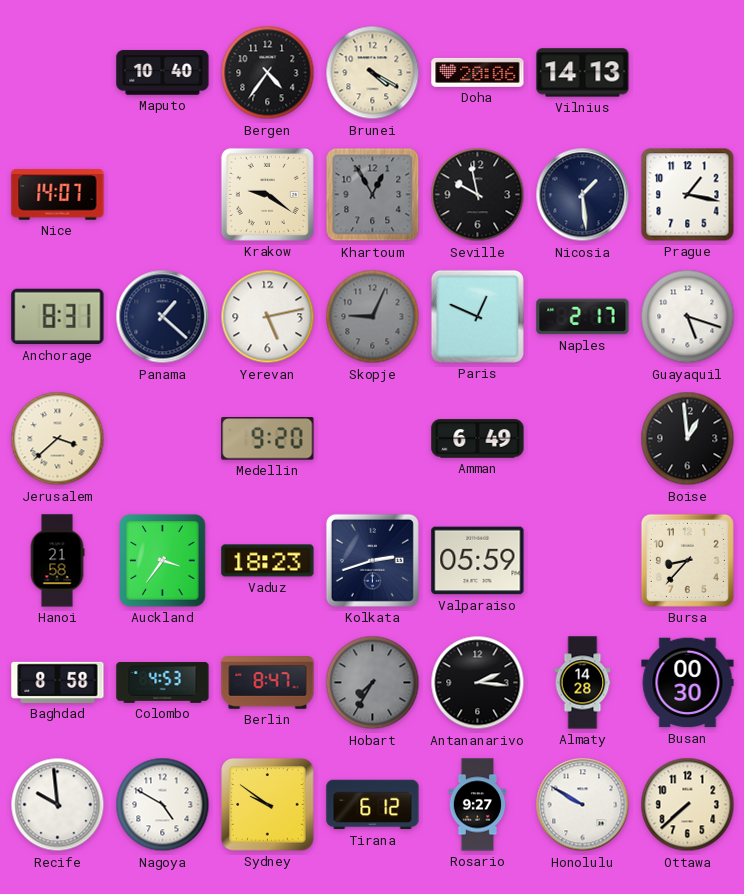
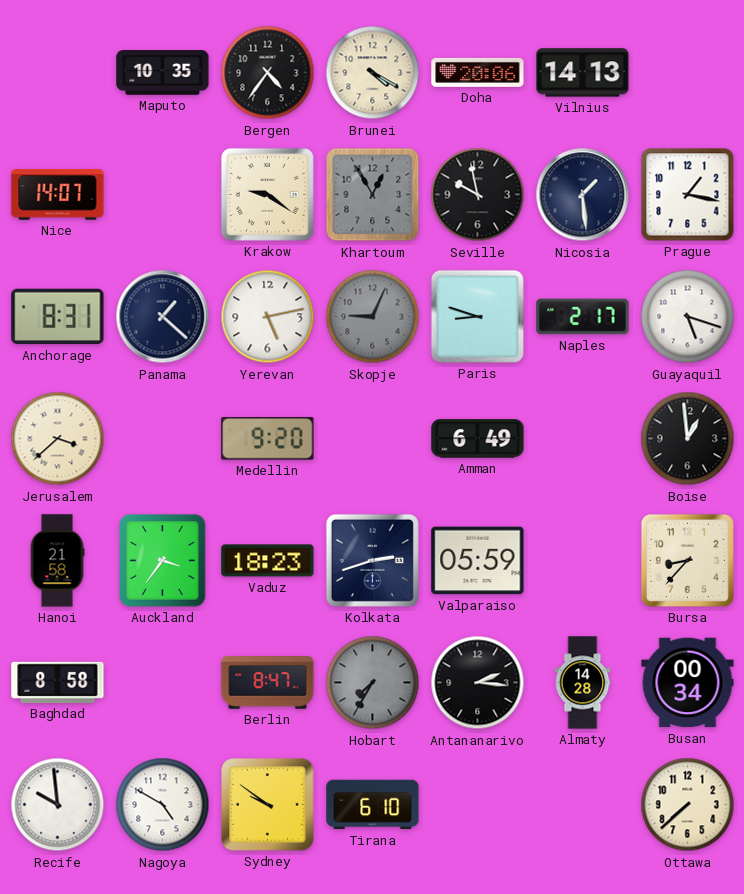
Maputo: 10:40 -> 10:35
Paris: 12:49 -> 8:48
Colombo: 4:53 -> none
Busan: 00:30 -> 00:34
Tirana: 6:12 -> 6:10
Rosario: 9:27 -> none
Honolulu: 9:50 -> none
